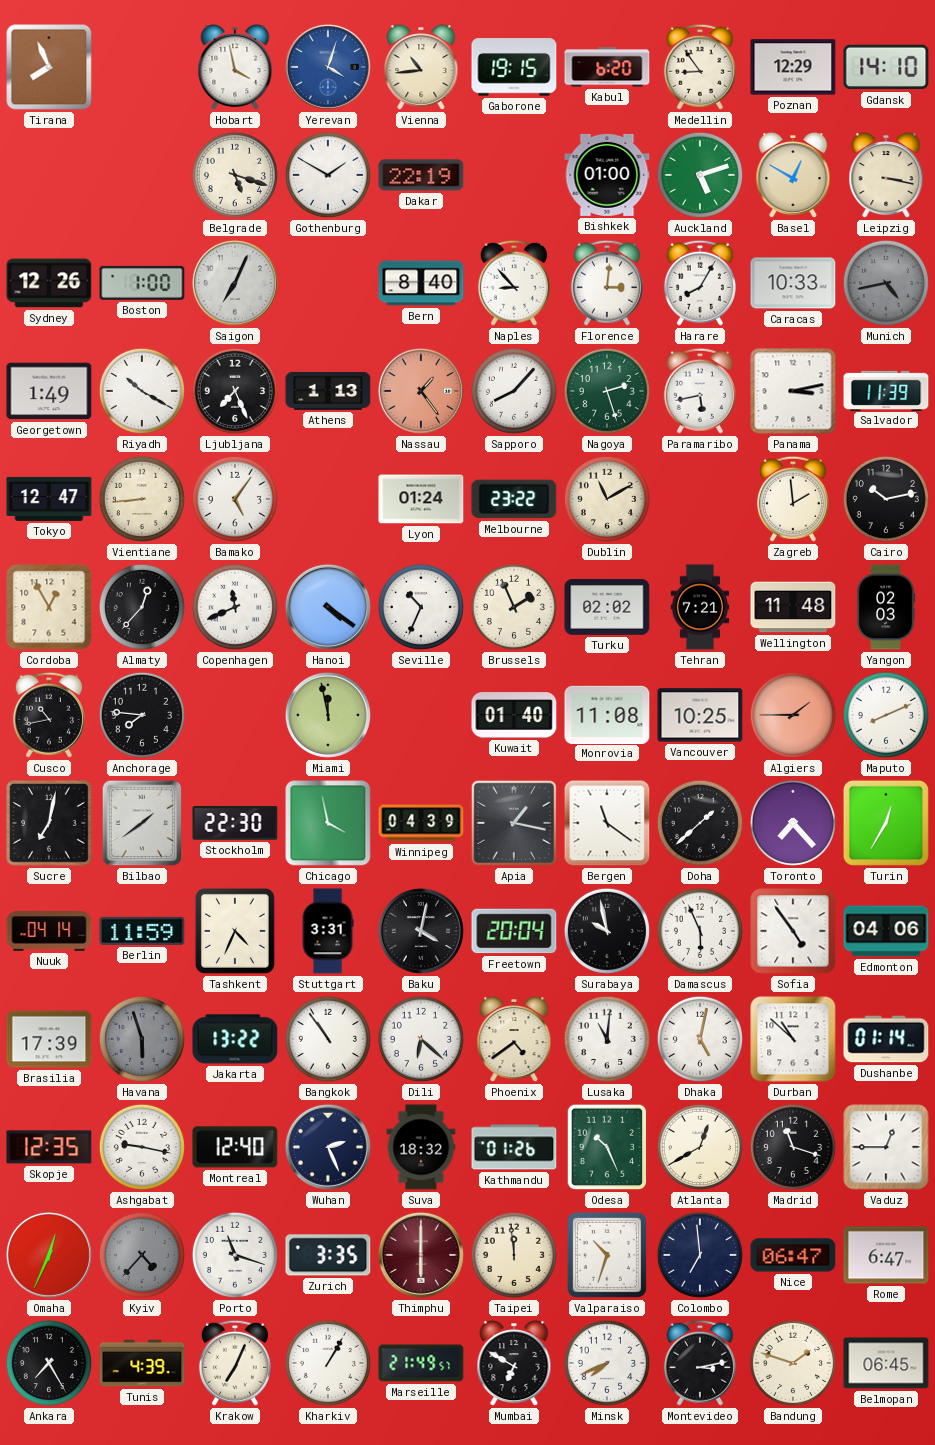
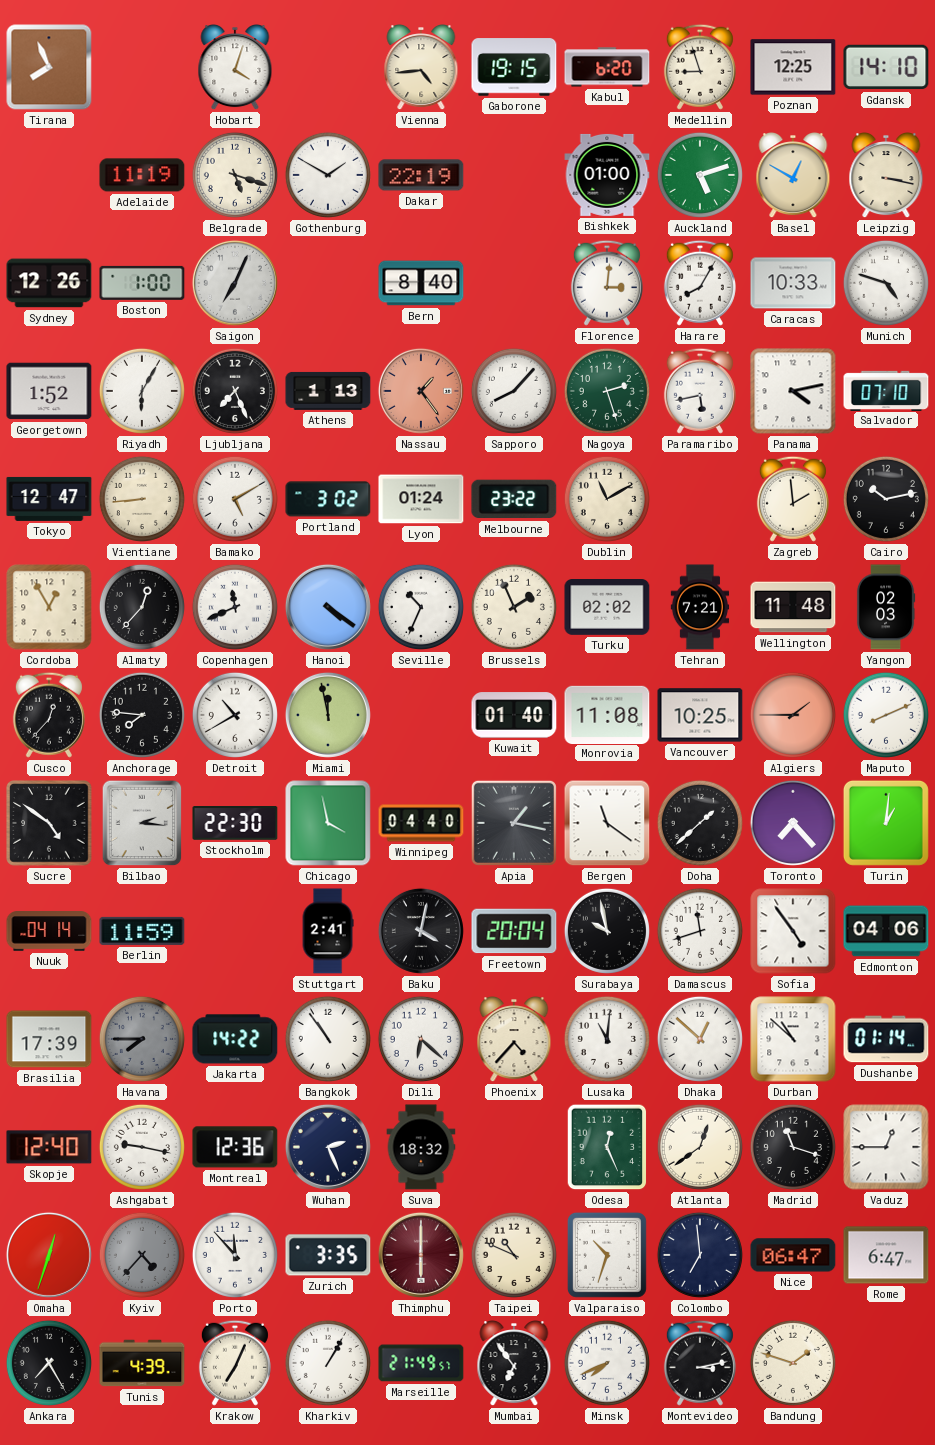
Hobart: 3:58 -> 4:03
Yerevan: 4:03 -> none
Vienna: 10:44 -> 4:44
Medellin: 8:54 -> 8:57
Poznan: 12:29 -> 12:25
Adelaide: none -> 11:19
Naples: 8:53 -> none
Munich: 4:43 -> 4:48
Munich dial: grey -> white
Georgetown: 1:49 -> 1:52
Riyadh: 10:20 -> 6:05
Panama: 3:13 -> 4:13
Salvador: 11:39 -> 07:10
Bamako: 5:06 -> 5:10
Portland: none -> 3:02
Cusco: 10:43 -> 12:37
Detroit: none -> 10:40
Sucre: 7:02 -> 4:51
Bilbao: 1:39 -> 2:16
Winnipeg: 04:39 -> 04:40
Turin: 12:35 -> 1:01
Tashkent: 4:34 -> none
Stuttgart: 3:31 -> 2:41
Damascus: 5:56 -> 11:42
Havana: 5:57 -> 7:45
Jakarta: 13:22 -> 14:22
Phoenix: 4:39 -> 4:37
Dhaka: 5:02 -> 12:52
Skopje: 12:35 -> 12:40
Montreal: 12:40 -> 12:36
Kathmandu: 01:26 -> none
Odesa: 10:26 -> 12:26
Atlanta: 12:40 -> 12:39
Omaha: 12:34 -> 12:33
Porto: 11:18 -> 11:53
Taipei: 11:59 -> 10:49
Mumbai: 6:50 -> 6:54
Belmopan: 06:45 -> none
